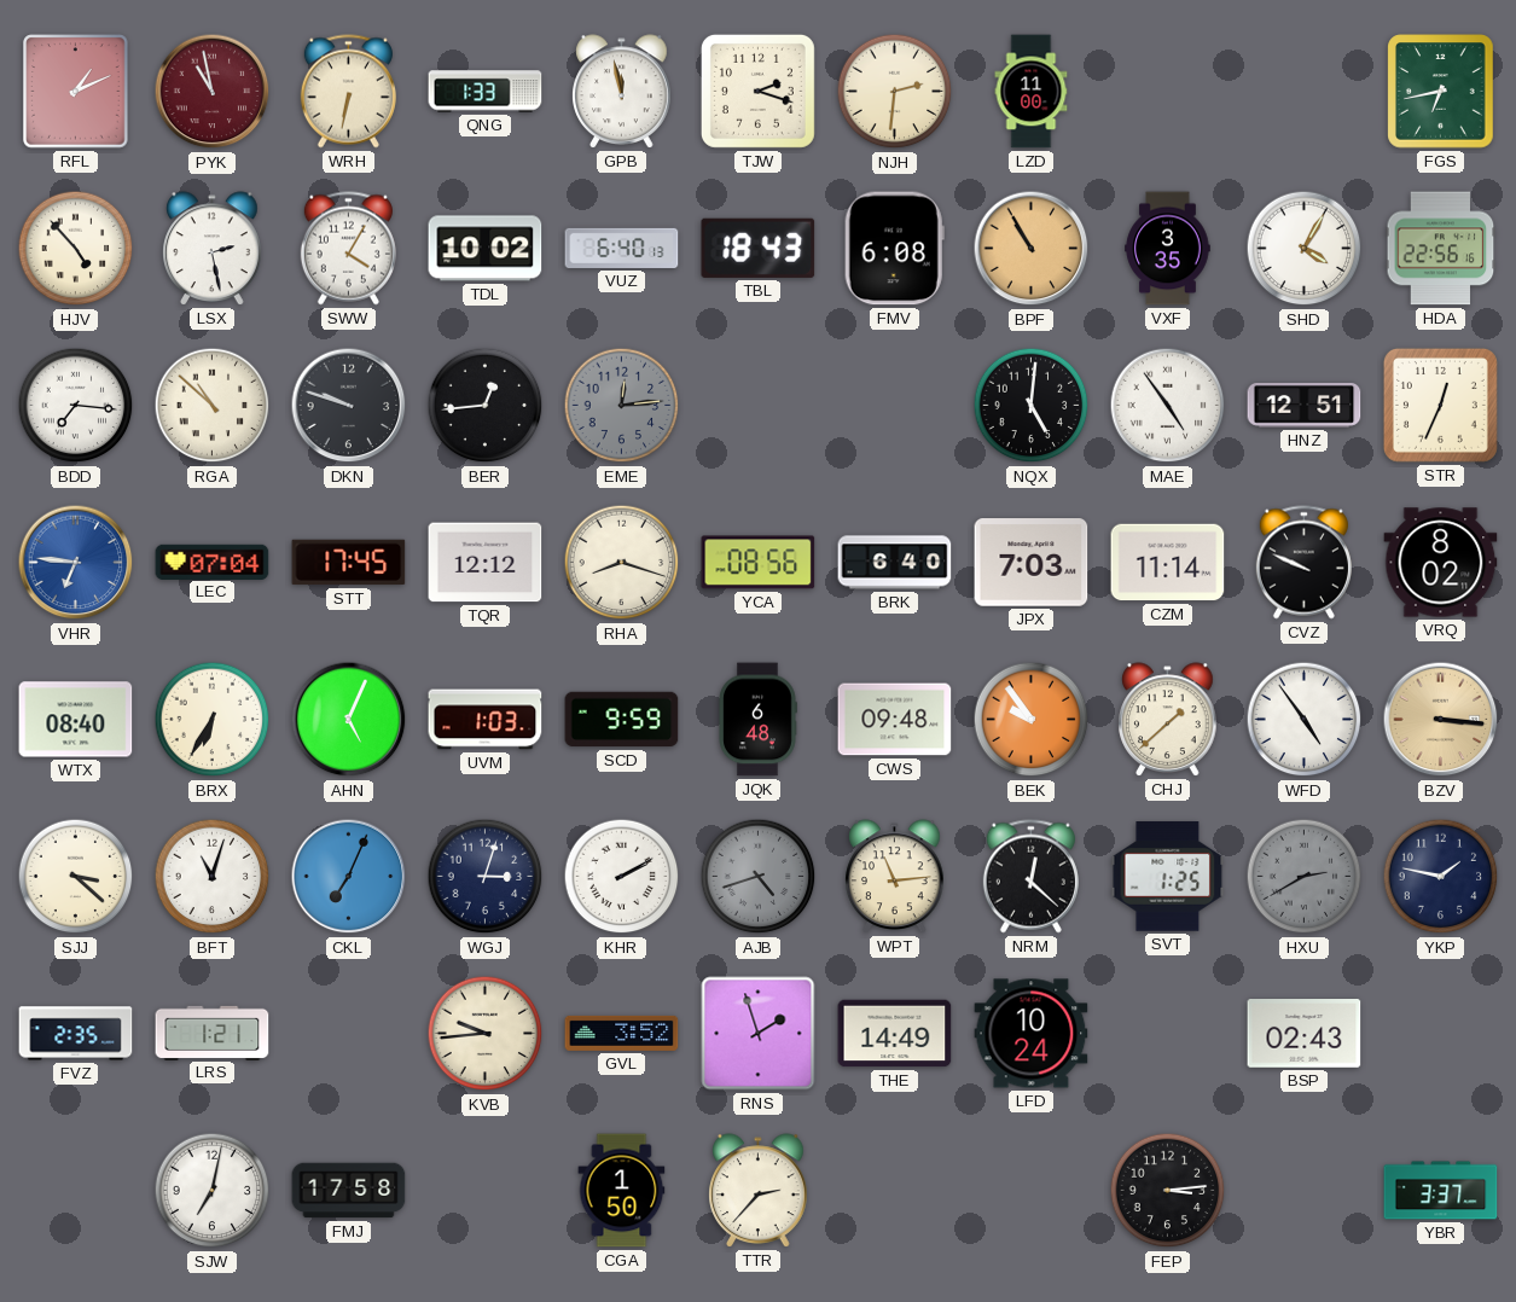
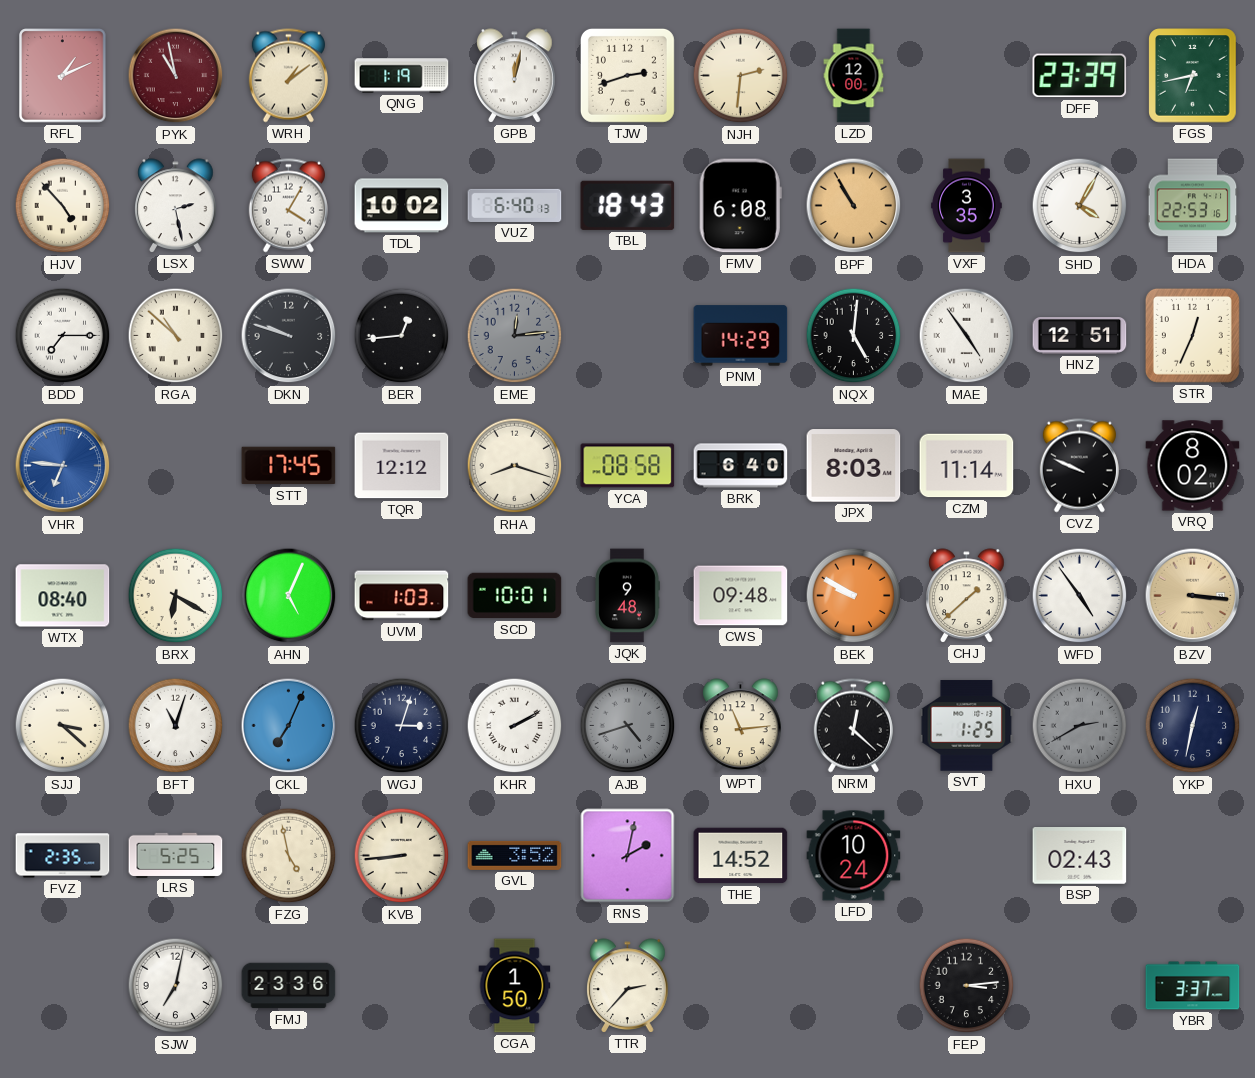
WRH: 6:32 -> 1:09
QNG: 1:33 -> 1:19
GPB: 11:58 -> 12:02
TJW: 2:18 -> 2:42
LZD: 11:00 -> 12:00
DFF: none -> 23:39
HDA: 22:56 -> 22:53
BDD: 7:16 -> 7:15
PNM: none -> 14:29
LEC: 07:04 -> none
YCA: 08:56 -> 08:58
JPX: 7:03 -> 8:03
BRX: 6:35 -> 6:20
SCD: 9:59 -> 10:01
JQK: 6:48 -> 9:48
BEK: 9:54 -> 9:50
YKP: 1:47 -> 12:32
LRS: 1:21 -> 5:25
FZG: none -> 4:58
KVB: 9:44 -> 8:44
RNS: 1:57 -> 2:02
THE: 14:49 -> 14:52
FMJ: 17:58 -> 23:36
